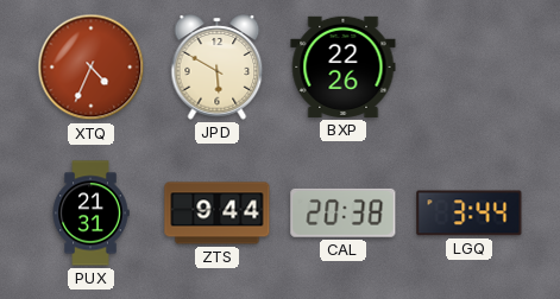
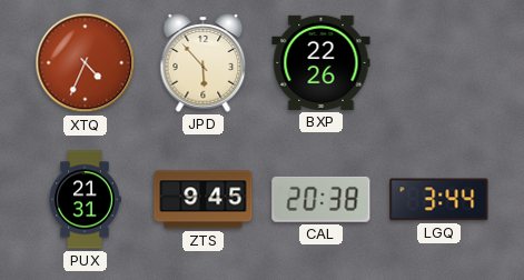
JPD: 5:50 -> 5:53
ZTS: 9:44 -> 9:45
